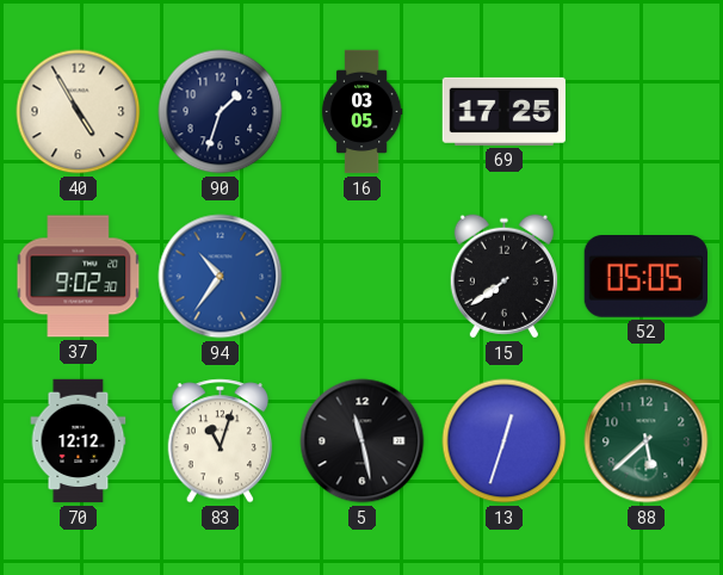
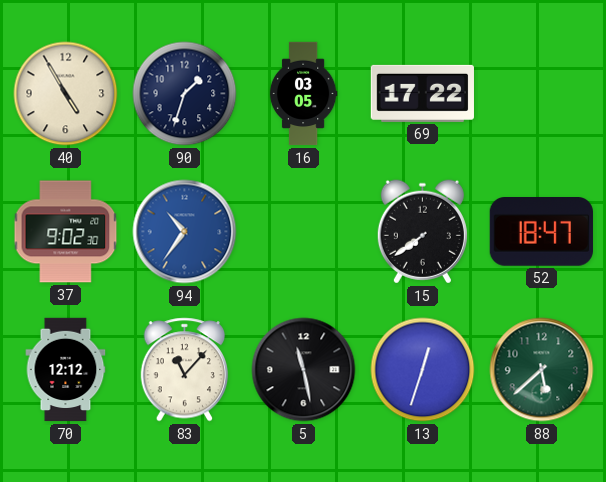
69: 17:25 -> 17:22
52: 05:05 -> 18:47
83: 11:03 -> 11:07
